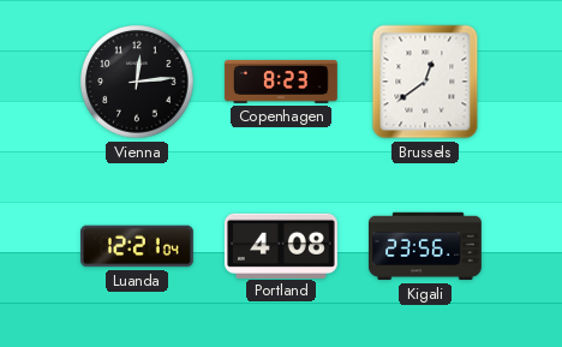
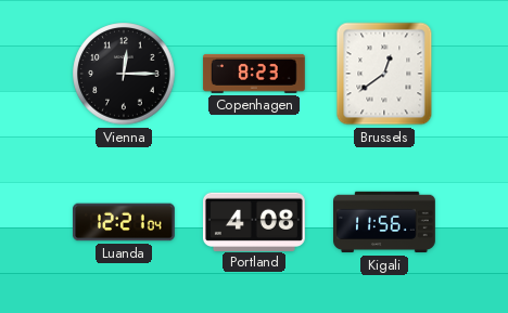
Vienna: 12:14 -> 12:15
Kigali: 23:56 -> 11:56
